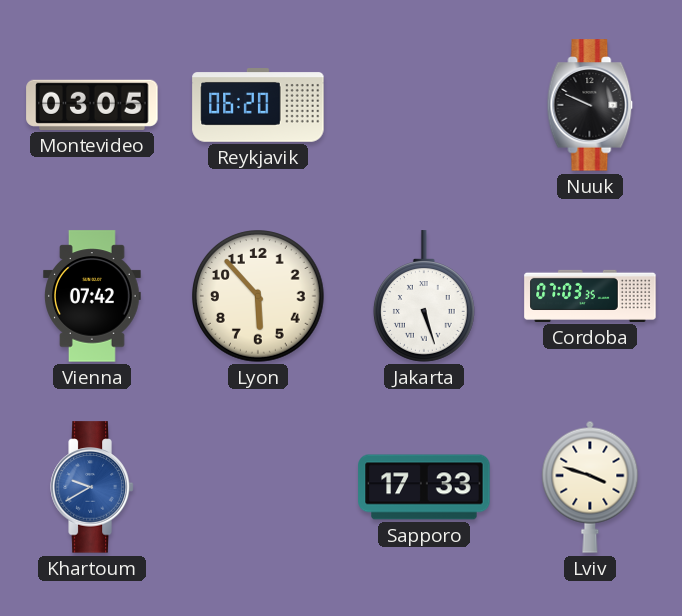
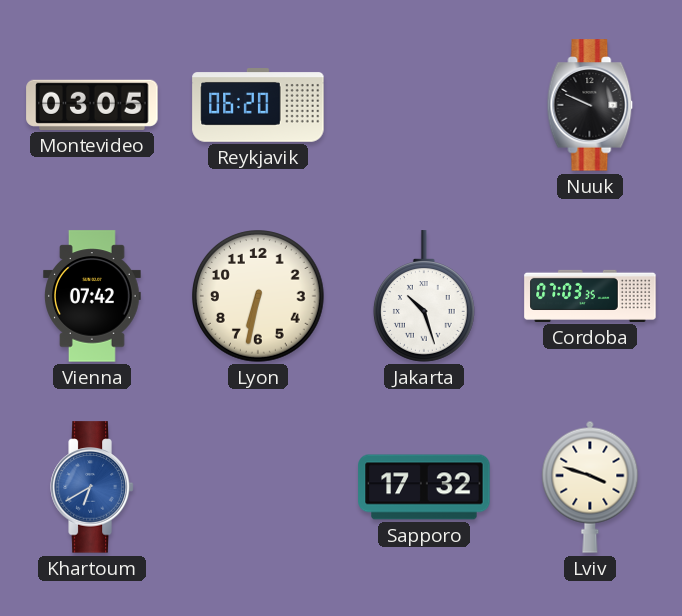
Lyon: 5:53 -> 6:32
Jakarta: 5:27 -> 10:27
Khartoum: 9:40 -> 6:40
Sapporo: 17:33 -> 17:32
